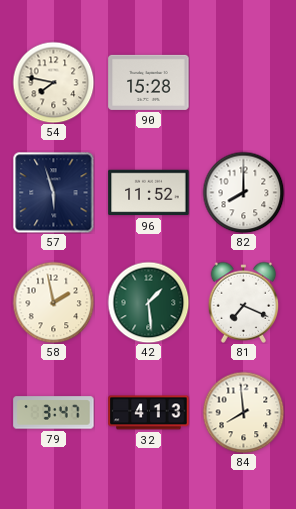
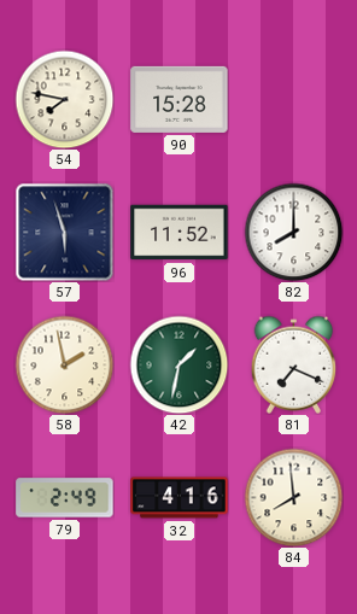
42: 1:29 -> 1:32
79: 3:47 -> 2:49
32: 4:13 -> 4:16
